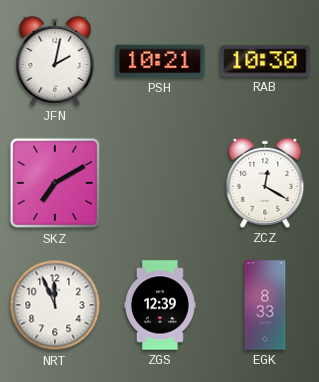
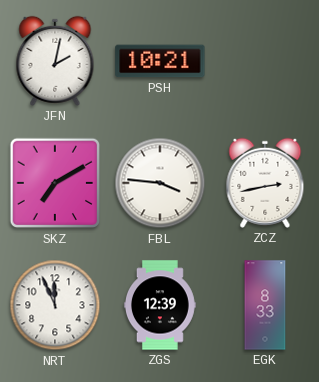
RAB: 10:30 -> none
FBL: none -> 3:46
ZCZ: 12:20 -> 2:43
